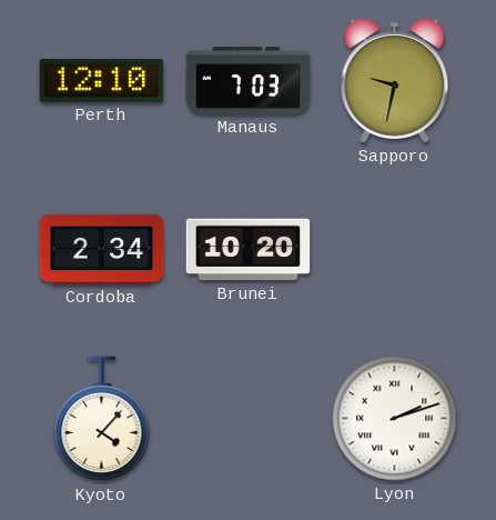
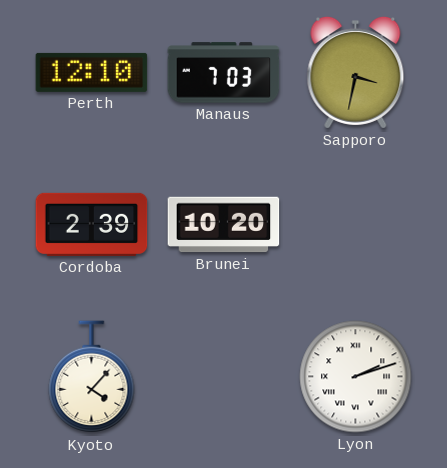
Sapporo: 9:32 -> 3:32
Cordoba: 2:34 -> 2:39
